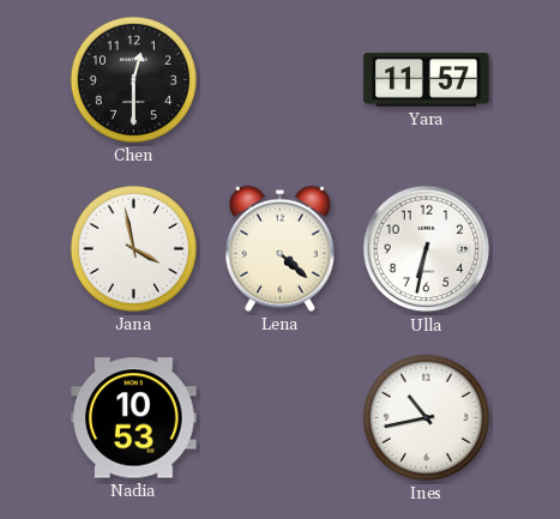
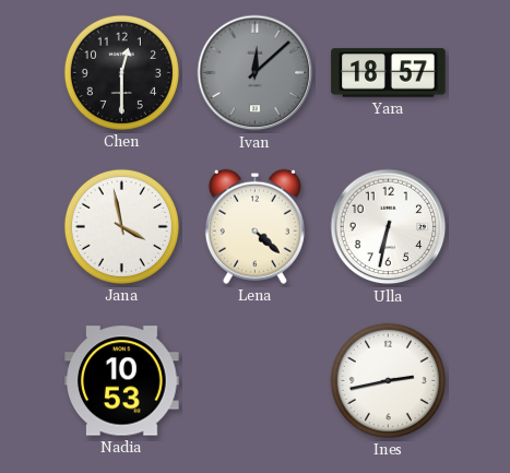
Ivan: none -> 12:08
Yara: 11:57 -> 18:57
Ines: 10:43 -> 2:43
